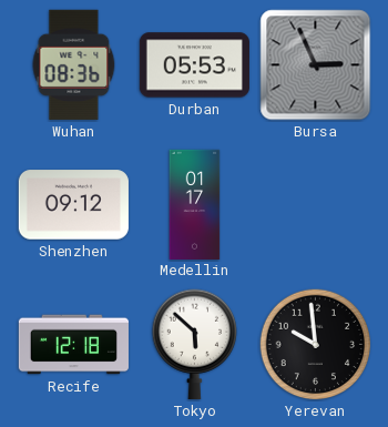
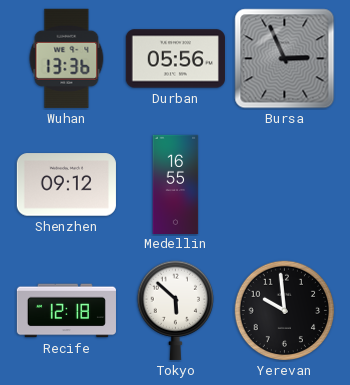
Wuhan: 08:36 -> 13:36
Durban: 05:53 -> 05:56
Medellin: 01:17 -> 16:55
